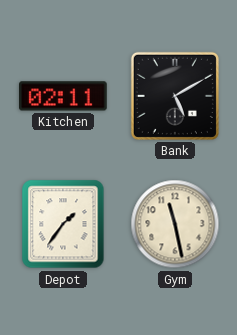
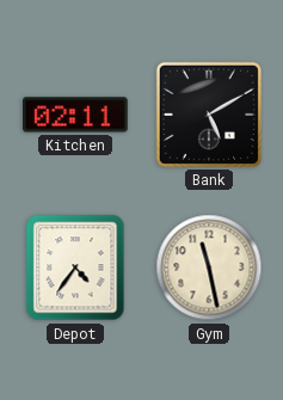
Depot: 1:36 -> 4:36
